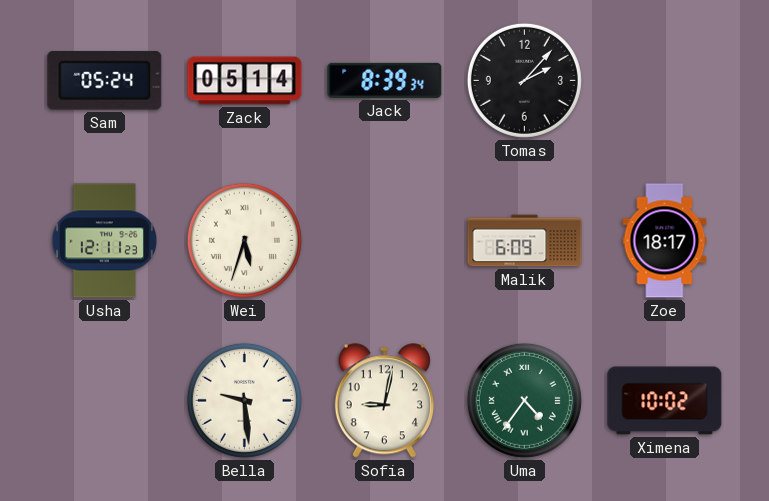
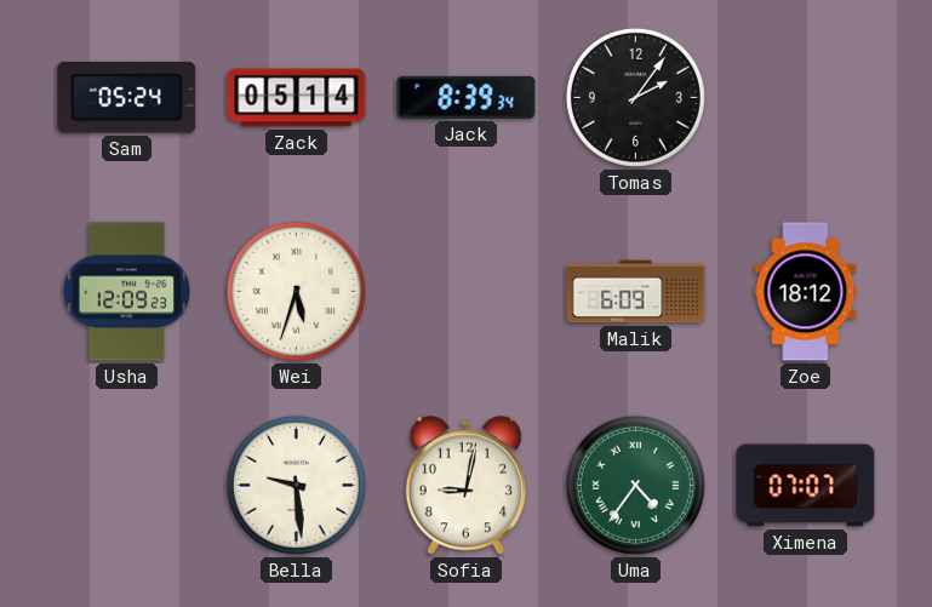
Tomas: 2:07 -> 2:06
Usha: 12:11 -> 12:09
Zoe: 18:17 -> 18:12
Ximena: 10:02 -> 07:07
